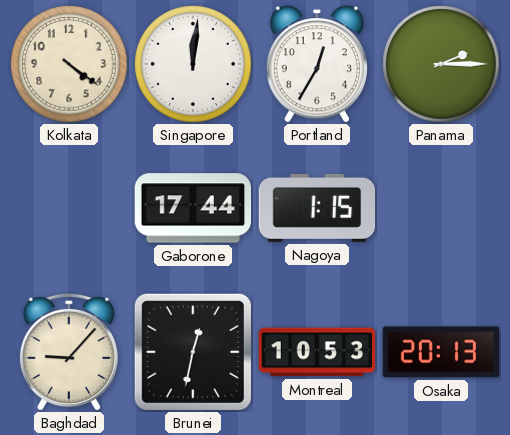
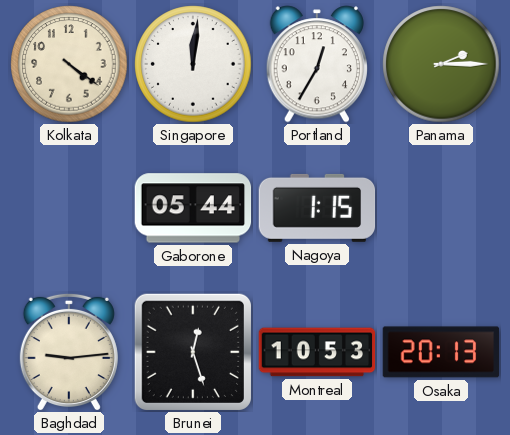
Gaborone: 17:44 -> 05:44
Baghdad: 9:07 -> 9:14
Brunei: 12:32 -> 12:27
